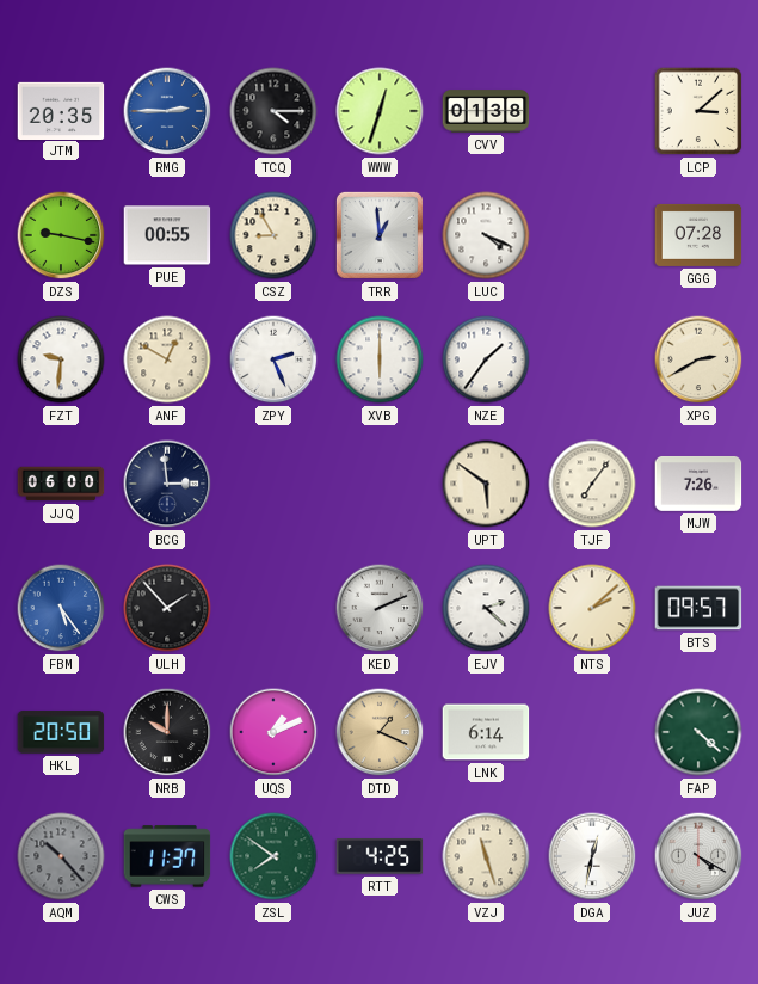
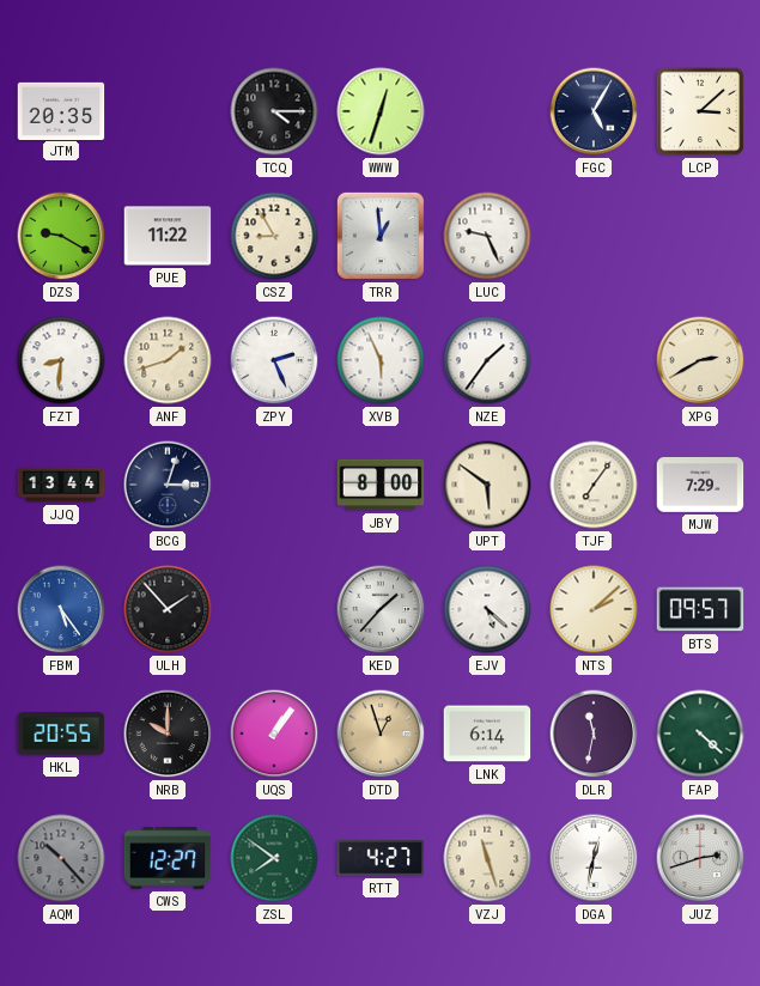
RMG: 2:45 -> none
CVV: 01:38 -> none
FGC: none -> 5:05
DZS: 9:17 -> 9:20
PUE: 00:55 -> 11:22
LUC: 4:19 -> 9:26
GGG: 07:28 -> none
FZT: 9:31 -> 8:31
ANF: 12:50 -> 1:42
XVB: 6:00 -> 5:56
JJQ: 06:00 -> 13:44
BCG: 2:59 -> 3:03
JBY: none -> 8:00
MJW: 7:26 -> 7:29
KED: 2:11 -> 1:37
EJV: 2:22 -> 5:22
HKL: 20:50 -> 20:55
UQS: 1:11 -> 1:06
DTD: 1:19 -> 12:57
DLR: none -> 11:32
CWS: 11:37 -> 12:27
RTT: 4:25 -> 4:27
JUZ: 4:20 -> 2:42
